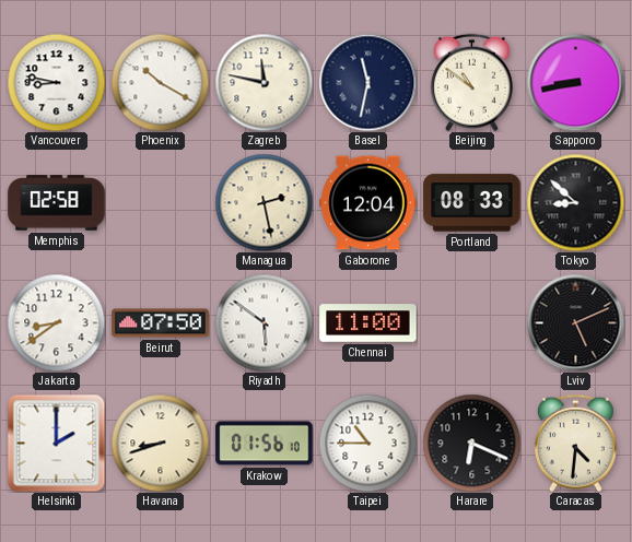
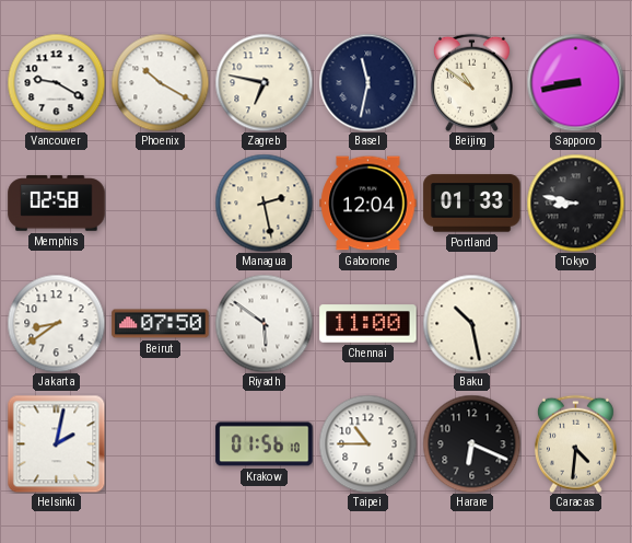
Vancouver: 8:47 -> 9:20
Zagreb: 11:47 -> 6:47
Portland: 08:33 -> 01:33
Tokyo: 8:52 -> 8:47
Baku: none -> 10:28
Lviv: 5:11 -> none
Helsinki: 2:00 -> 2:02
Havana: 8:42 -> none
